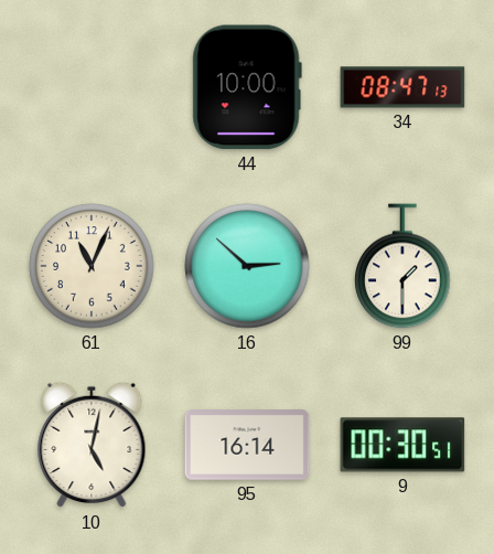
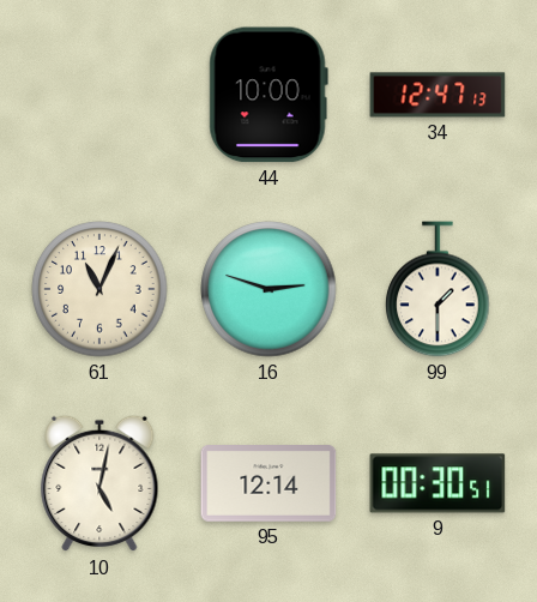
34: 08:47 -> 12:47
16: 2:52 -> 2:48
95: 16:14 -> 12:14
